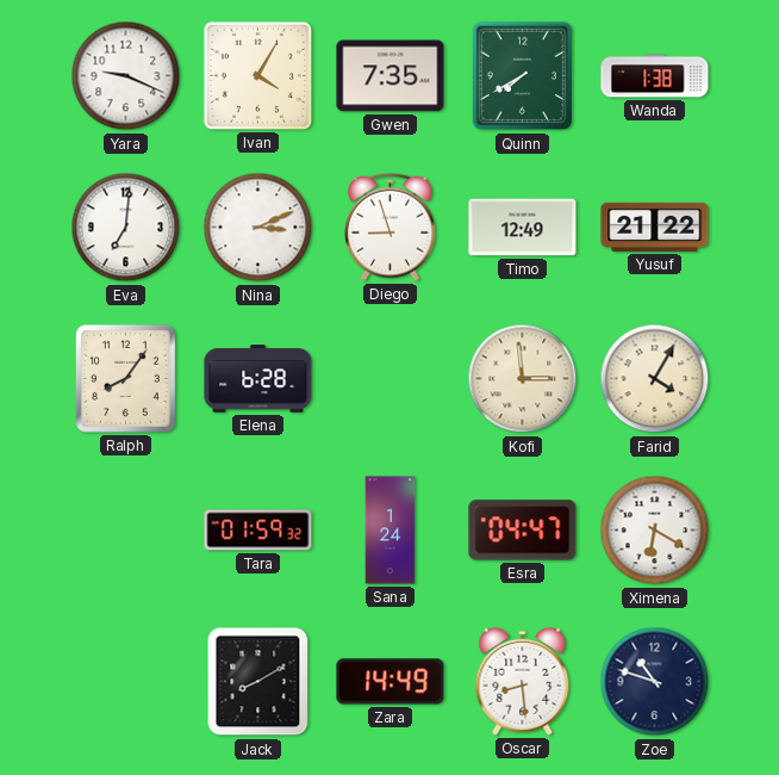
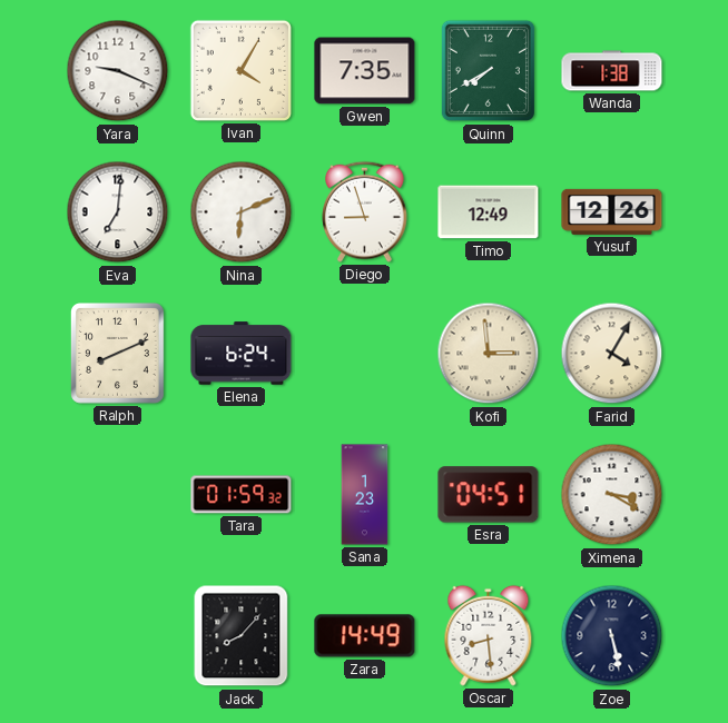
Nina: 3:11 -> 6:11
Yusuf: 21:22 -> 12:26
Ralph: 8:06 -> 8:11
Elena: 6:28 -> 6:24
Sana: 1:24 -> 1:23
Esra: 04:47 -> 04:51
Ximena: 6:20 -> 3:20
Jack: 8:10 -> 8:07
Zoe: 10:48 -> 5:28
